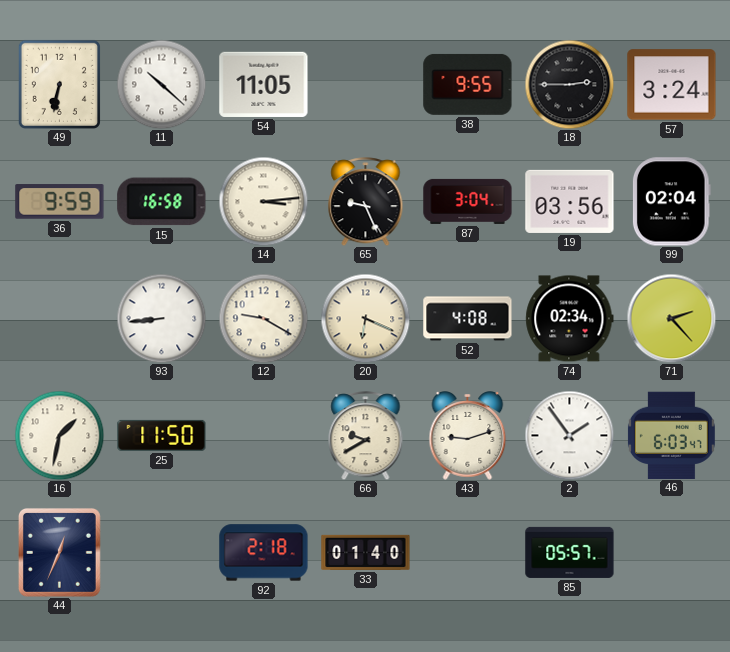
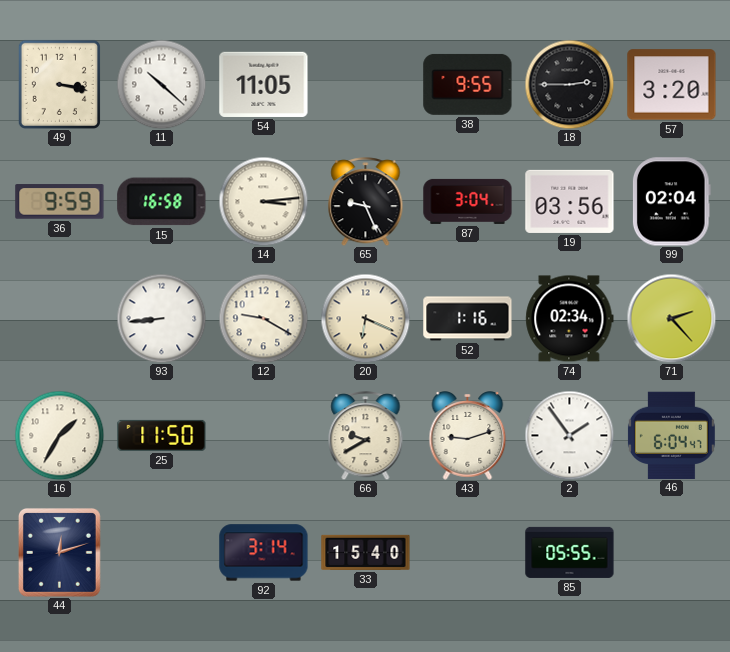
49: 6:32 -> 3:17
57: 3:24 -> 3:20
52: 4:08 -> 1:16
16: 1:32 -> 1:35
46: 6:03 -> 6:04
44: 12:34 -> 12:12
92: 2:18 -> 3:14
33: 01:40 -> 15:40
85: 05:57 -> 05:55
